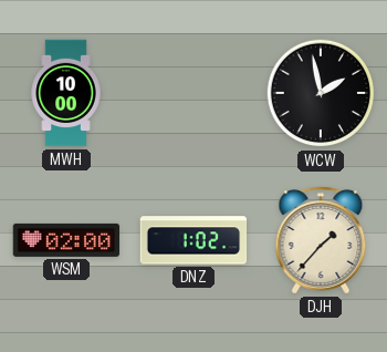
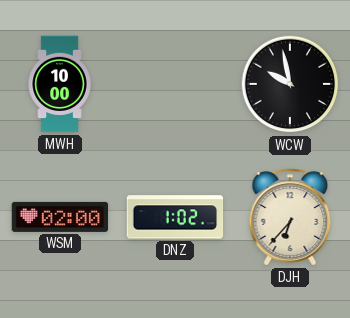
WCW: 1:58 -> 9:58
DJH: 1:37 -> 6:37
